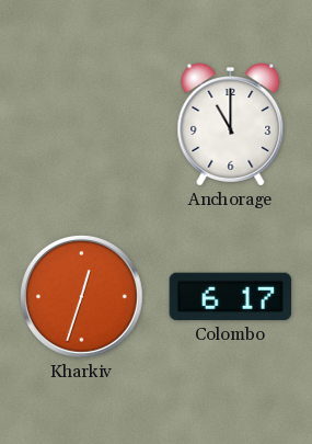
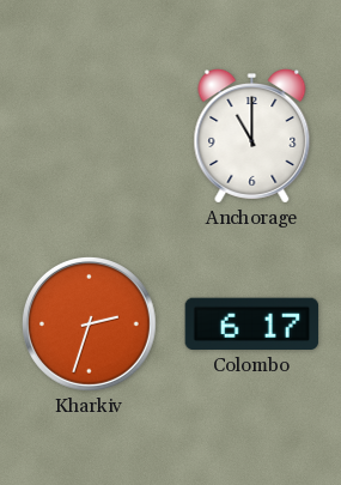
Kharkiv: 12:33 -> 2:33
